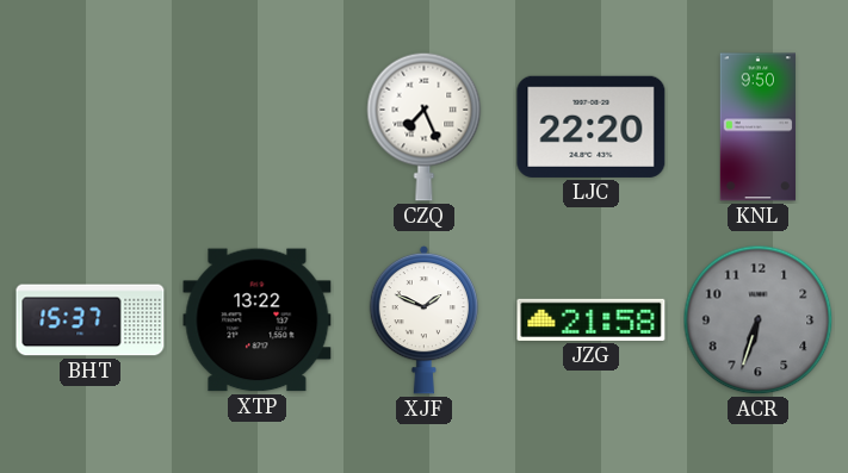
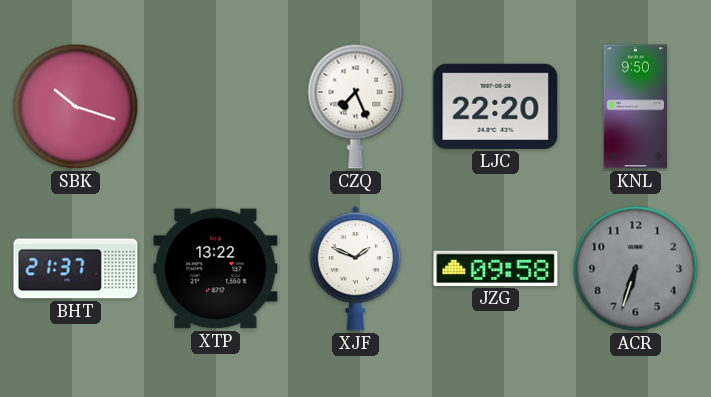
SBK: none -> 10:18
BHT: 15:37 -> 21:37
JZG: 21:58 -> 09:58
